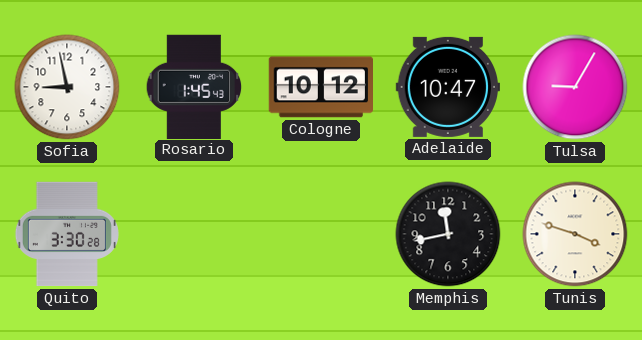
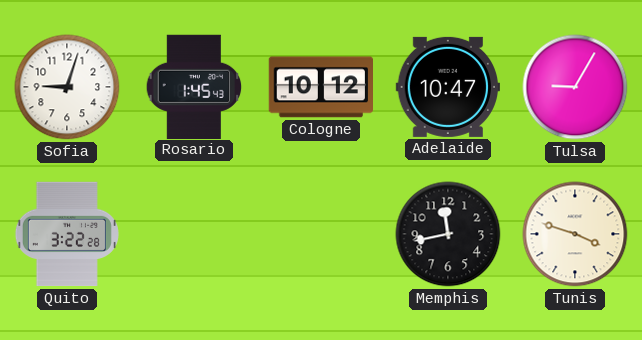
Sofia: 8:58 -> 9:03
Quito: 3:30 -> 3:22
